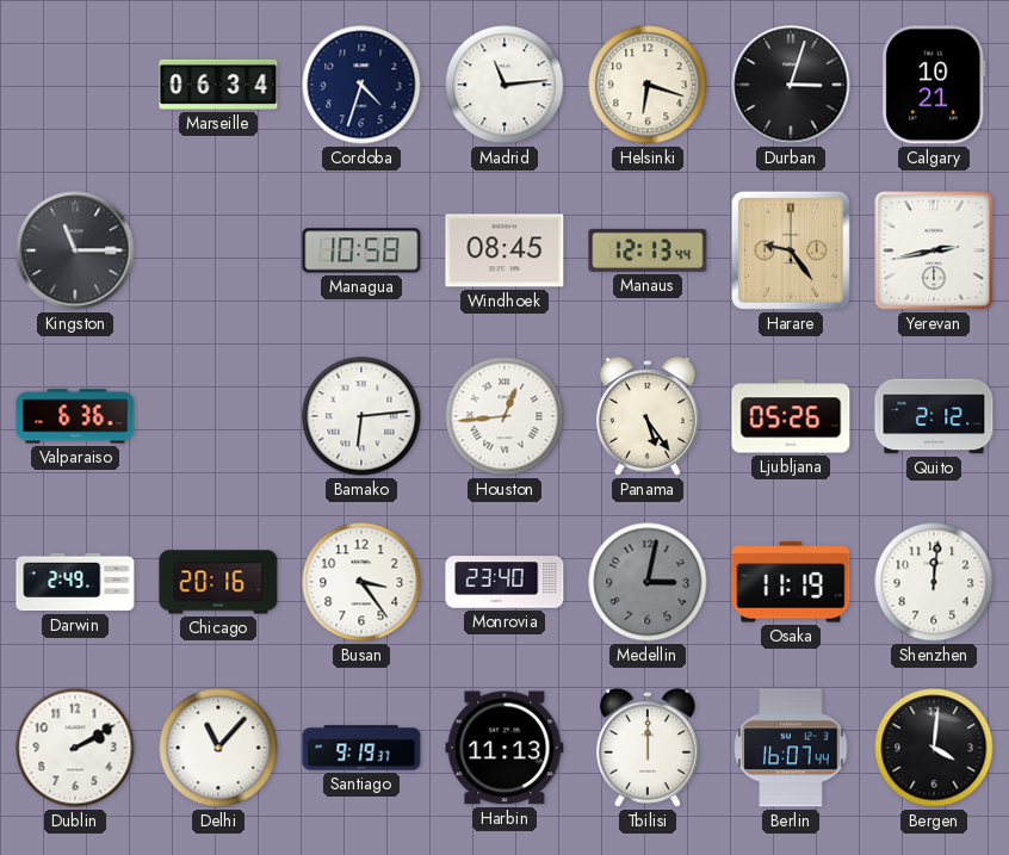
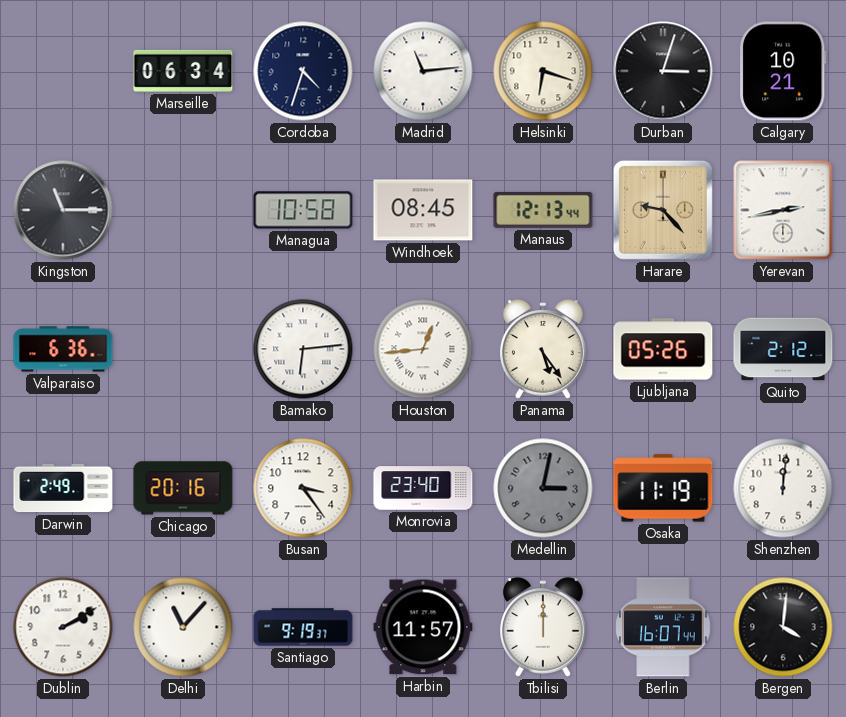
Harare: 9:24 -> 9:23
Harbin: 11:13 -> 11:57
